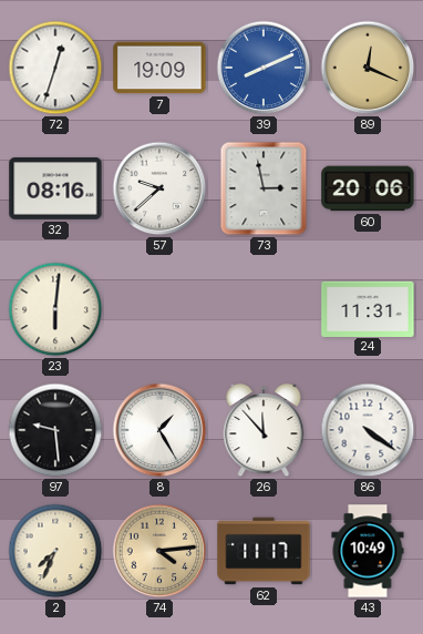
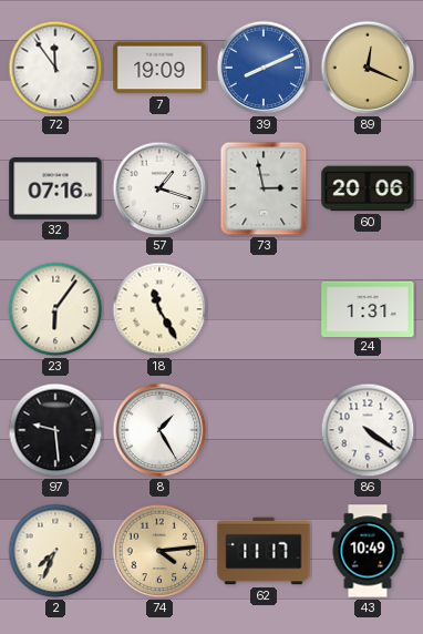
72: 12:33 -> 11:54
32: 08:16 -> 07:16
57: 9:38 -> 1:18
23: 6:01 -> 6:06
18: none -> 11:25
24: 11:31 -> 1:31
26: 11:53 -> none
